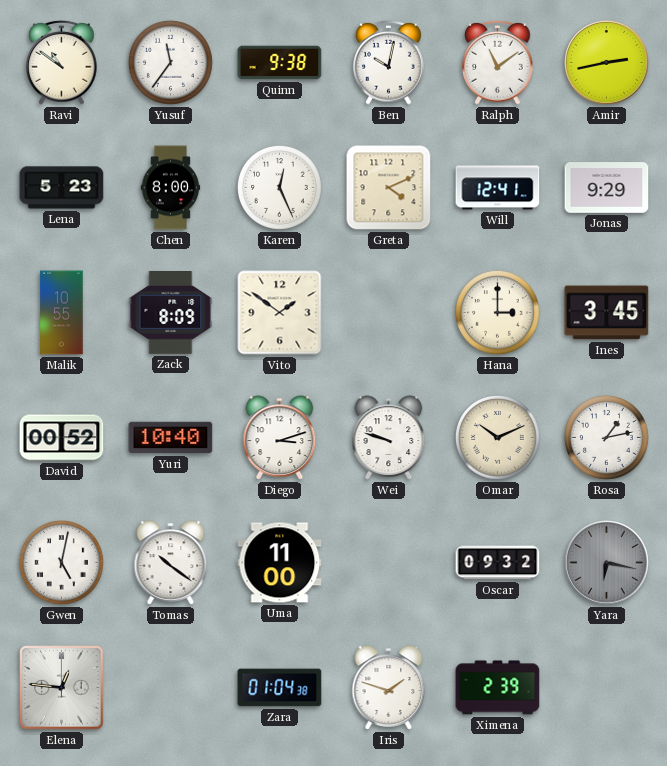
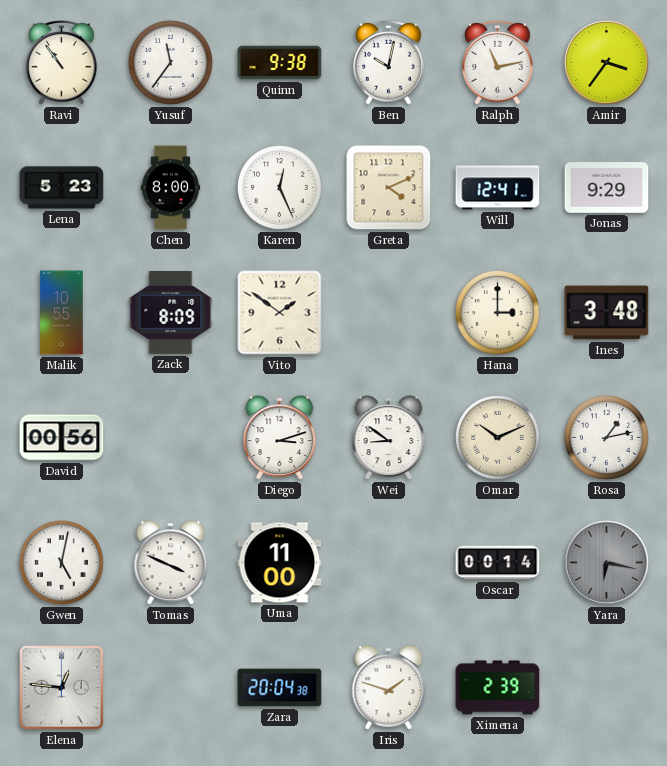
Ravi: 10:51 -> 10:54
Ralph: 11:09 -> 11:13
Amir: 2:43 -> 3:36
Ines: 3:45 -> 3:48
David: 00:52 -> 00:56
Yuri: 10:40 -> none
Wei: 9:48 -> 8:51
Tomas: 10:21 -> 3:49
Oscar: 09:32 -> 00:14
Zara: 01:04 -> 20:04
